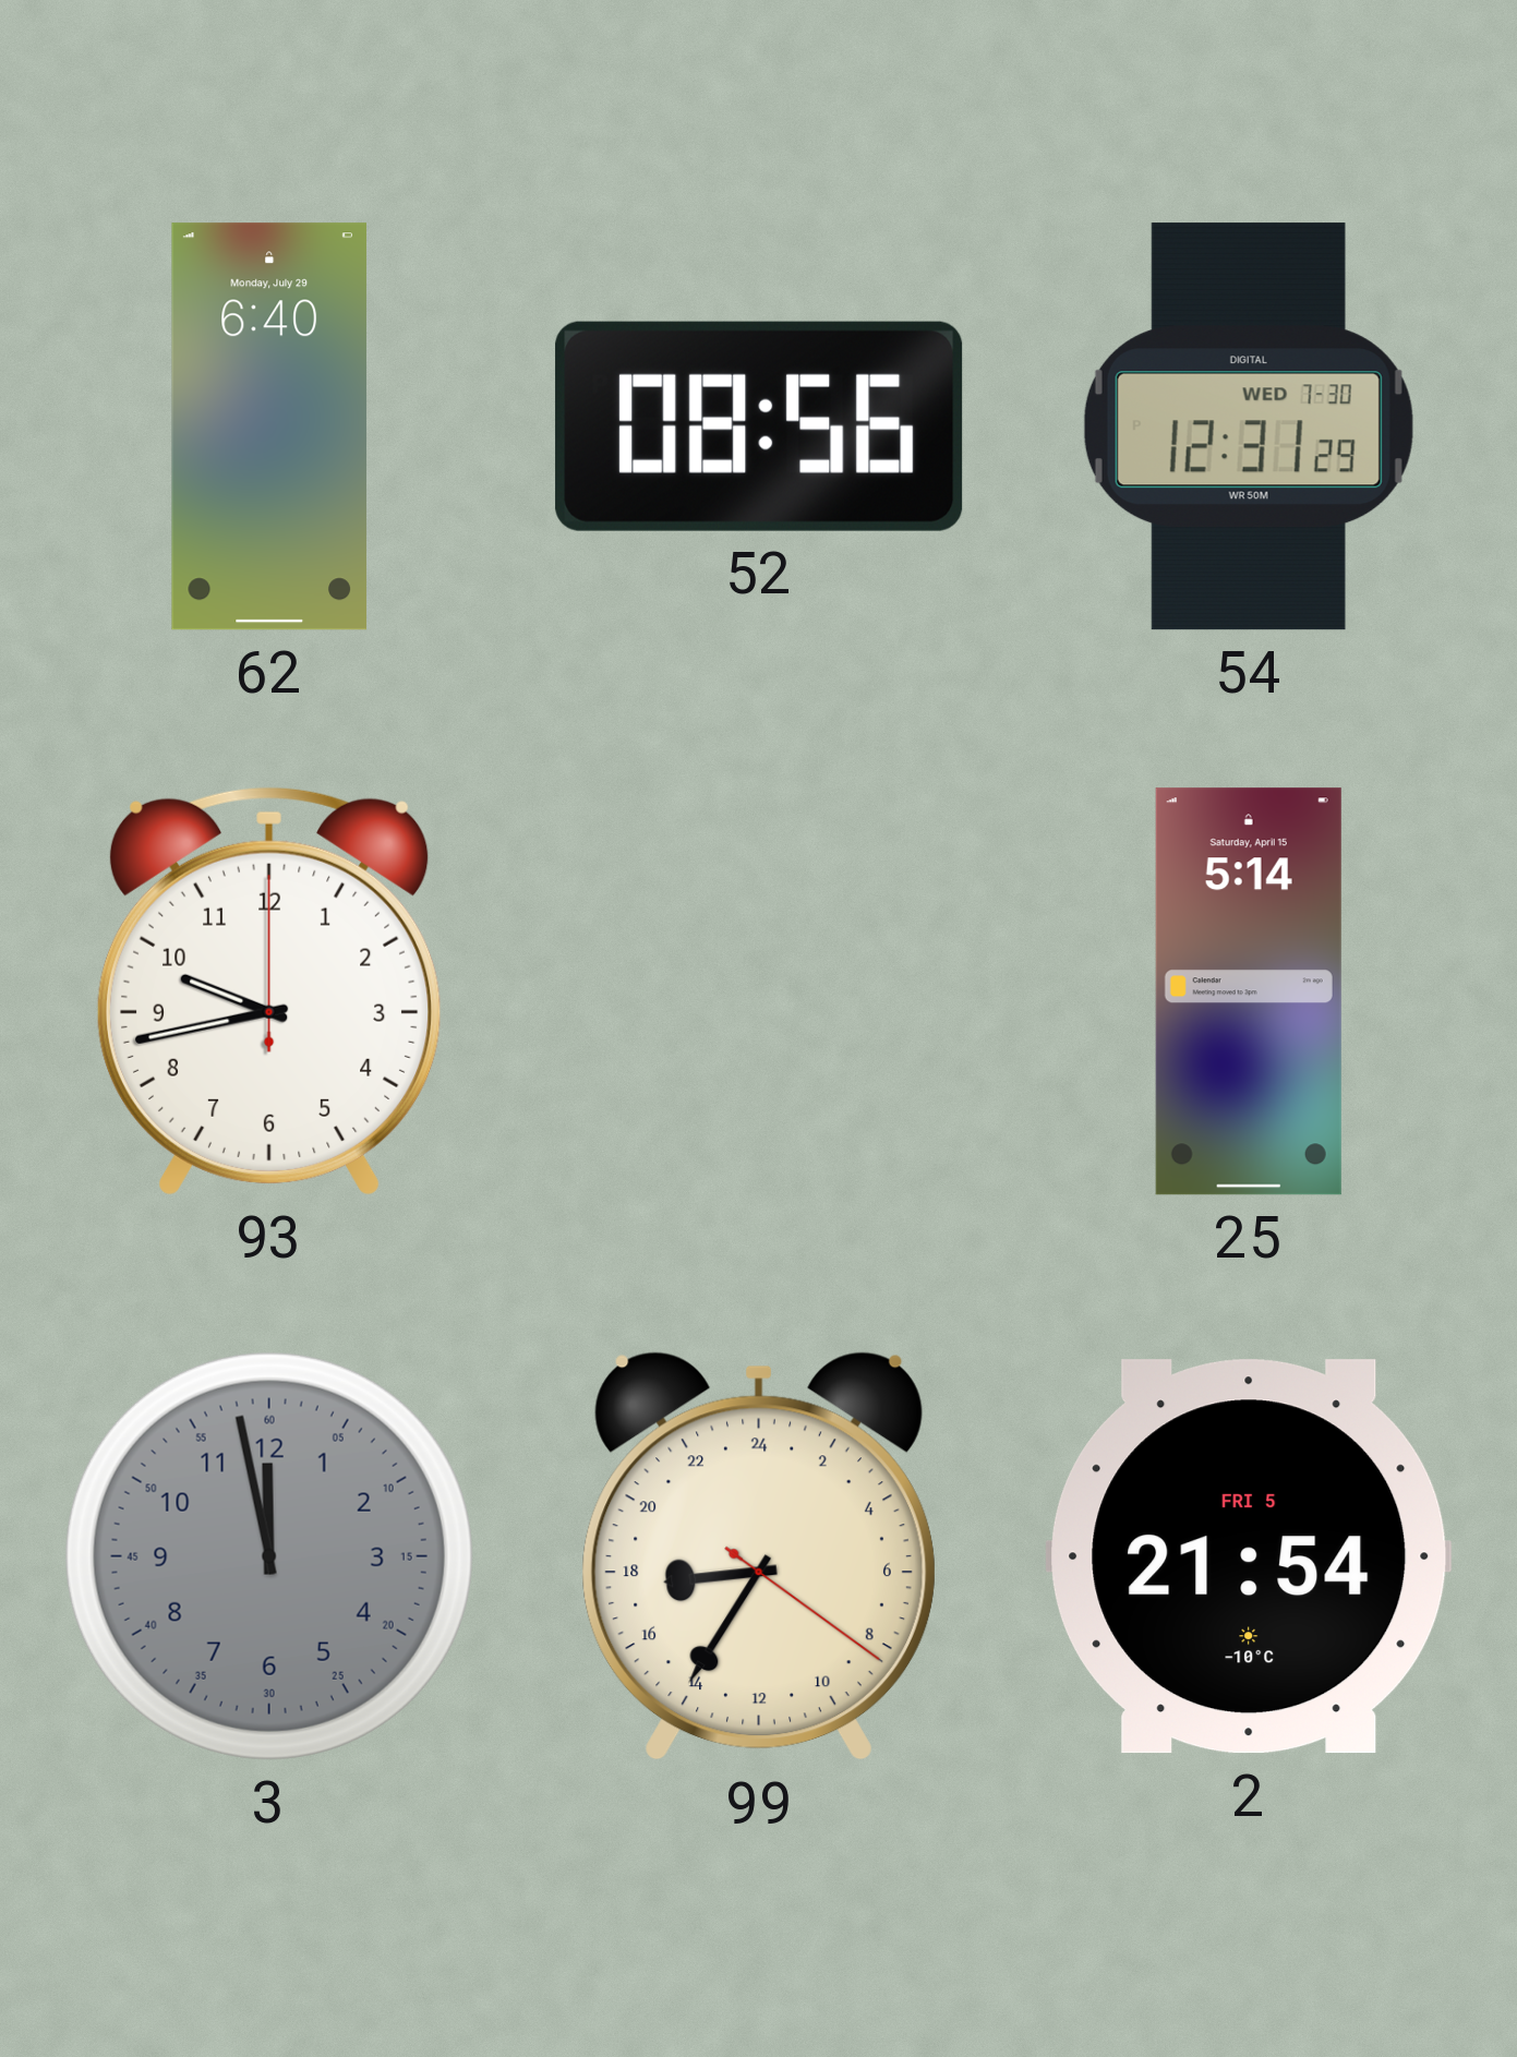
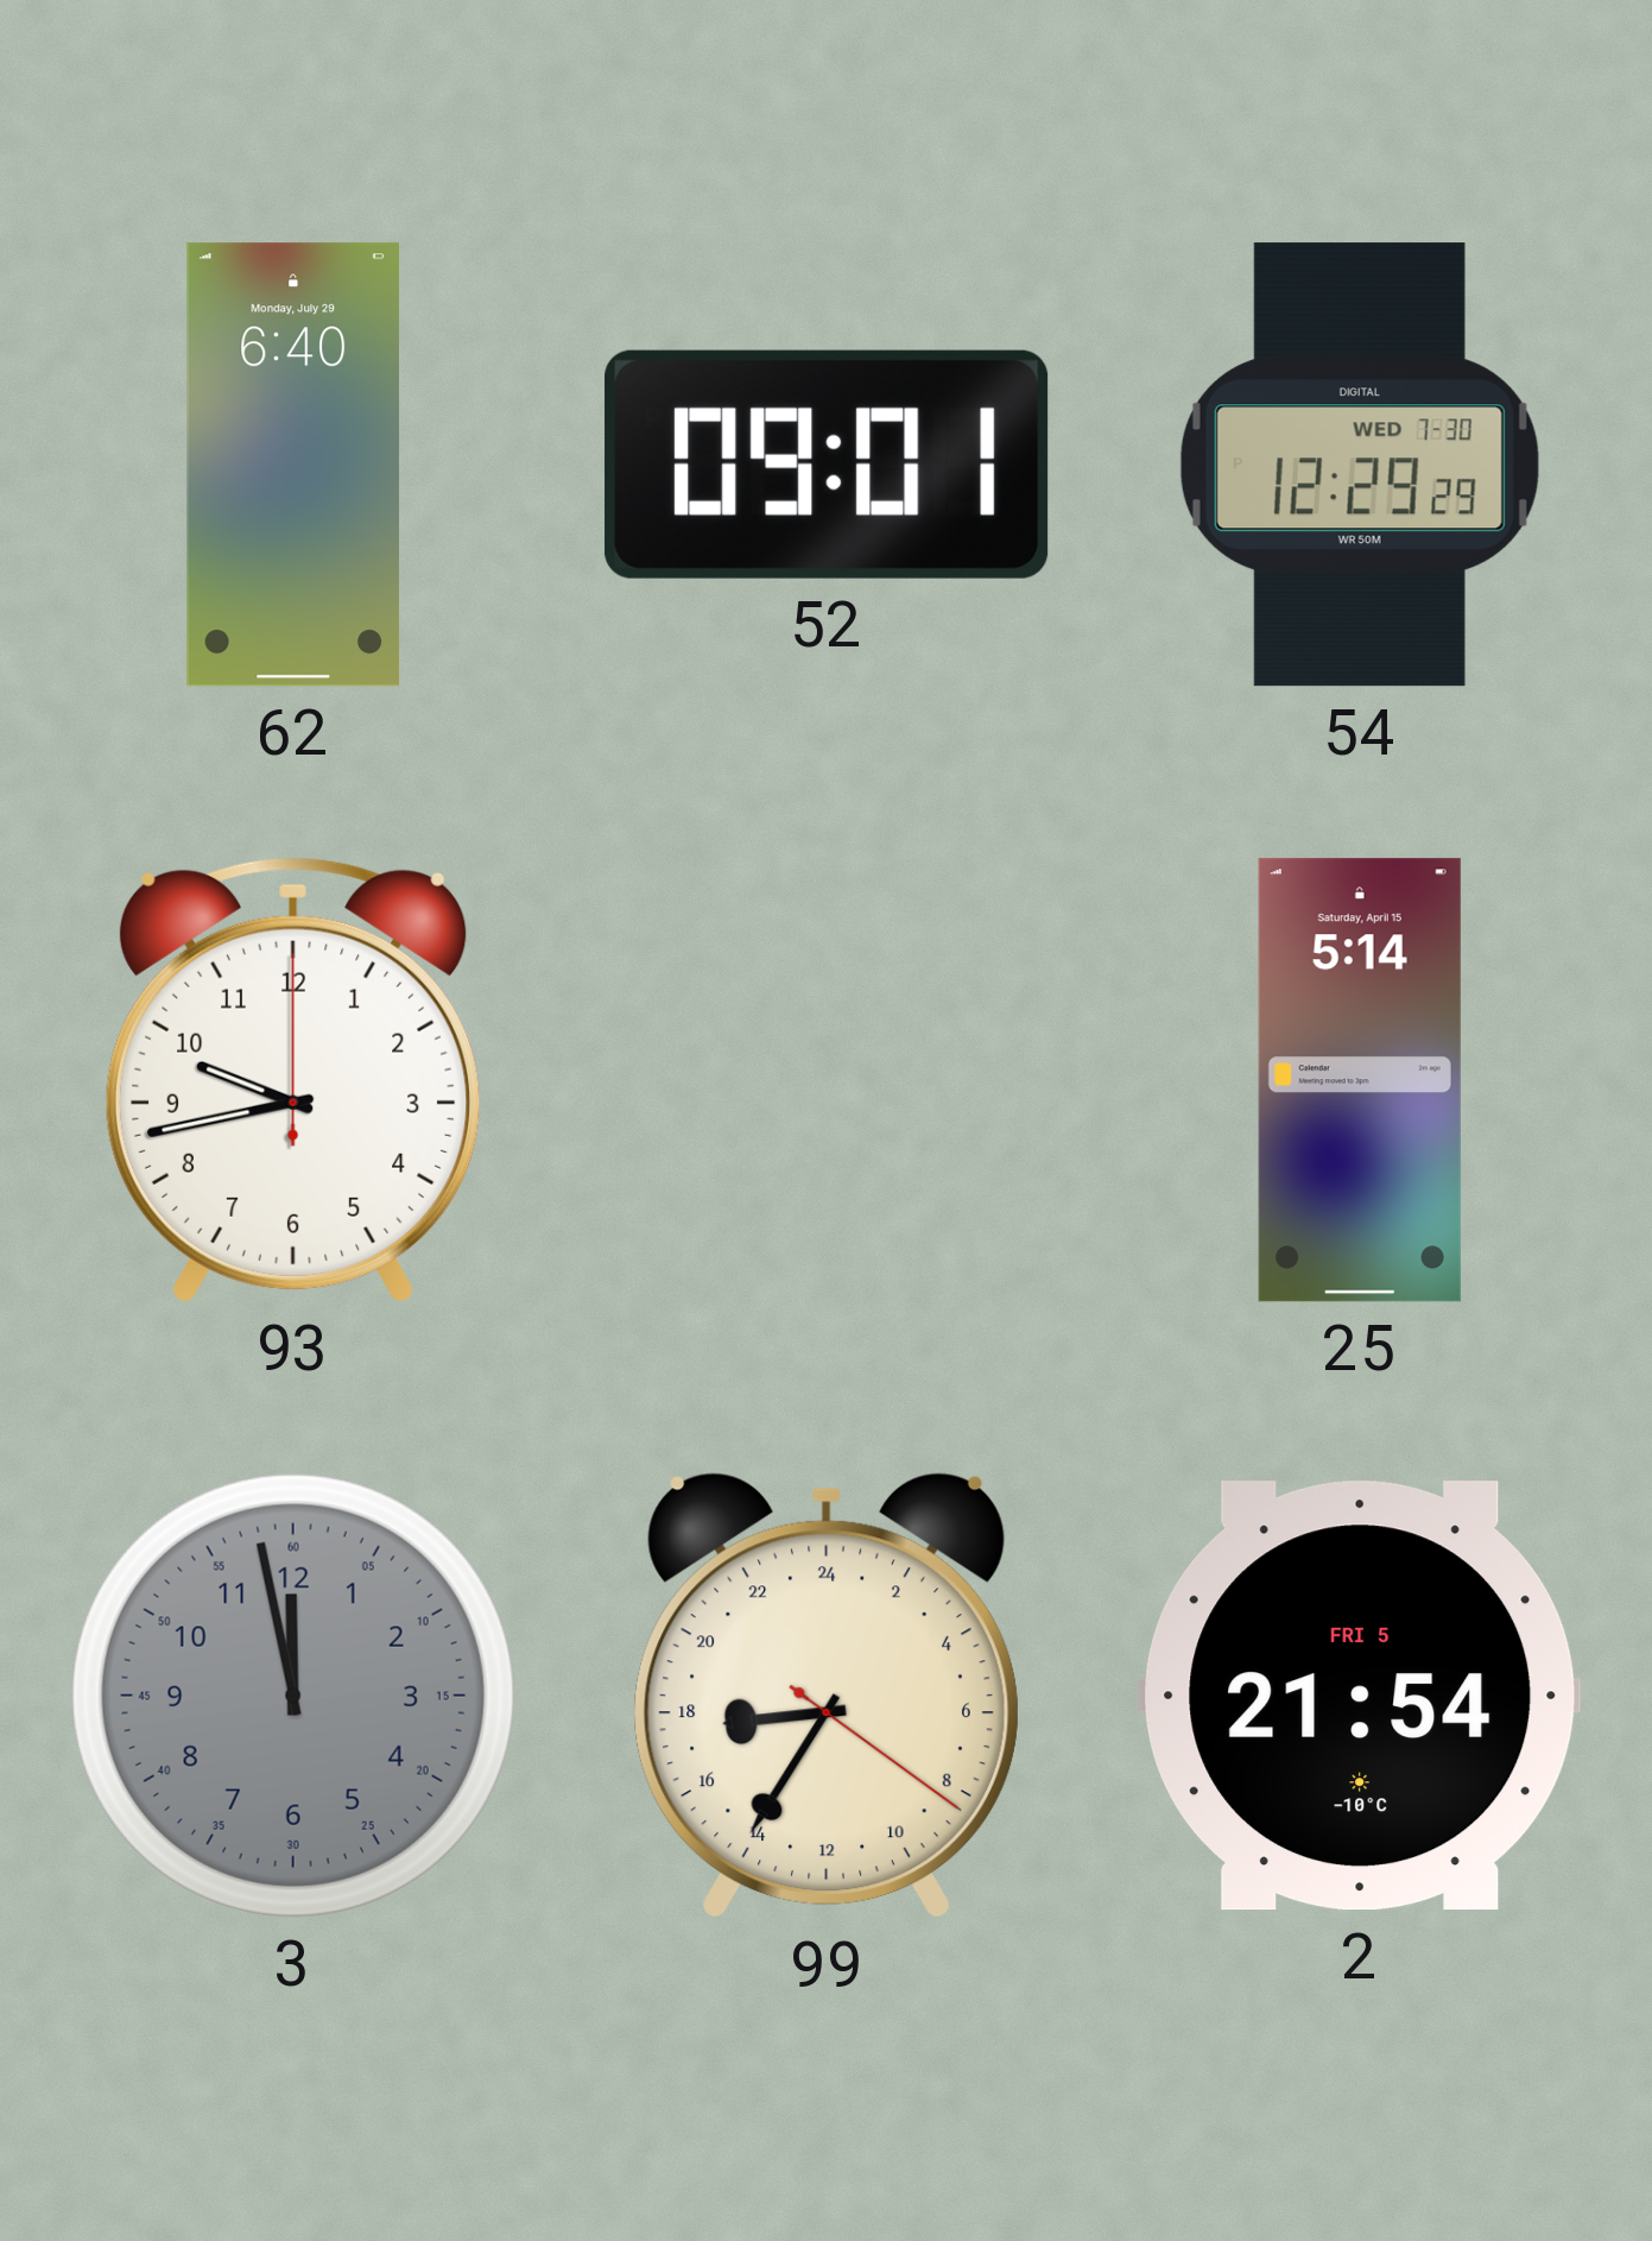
52: 08:56 -> 09:01
54: 12:31 -> 12:29
